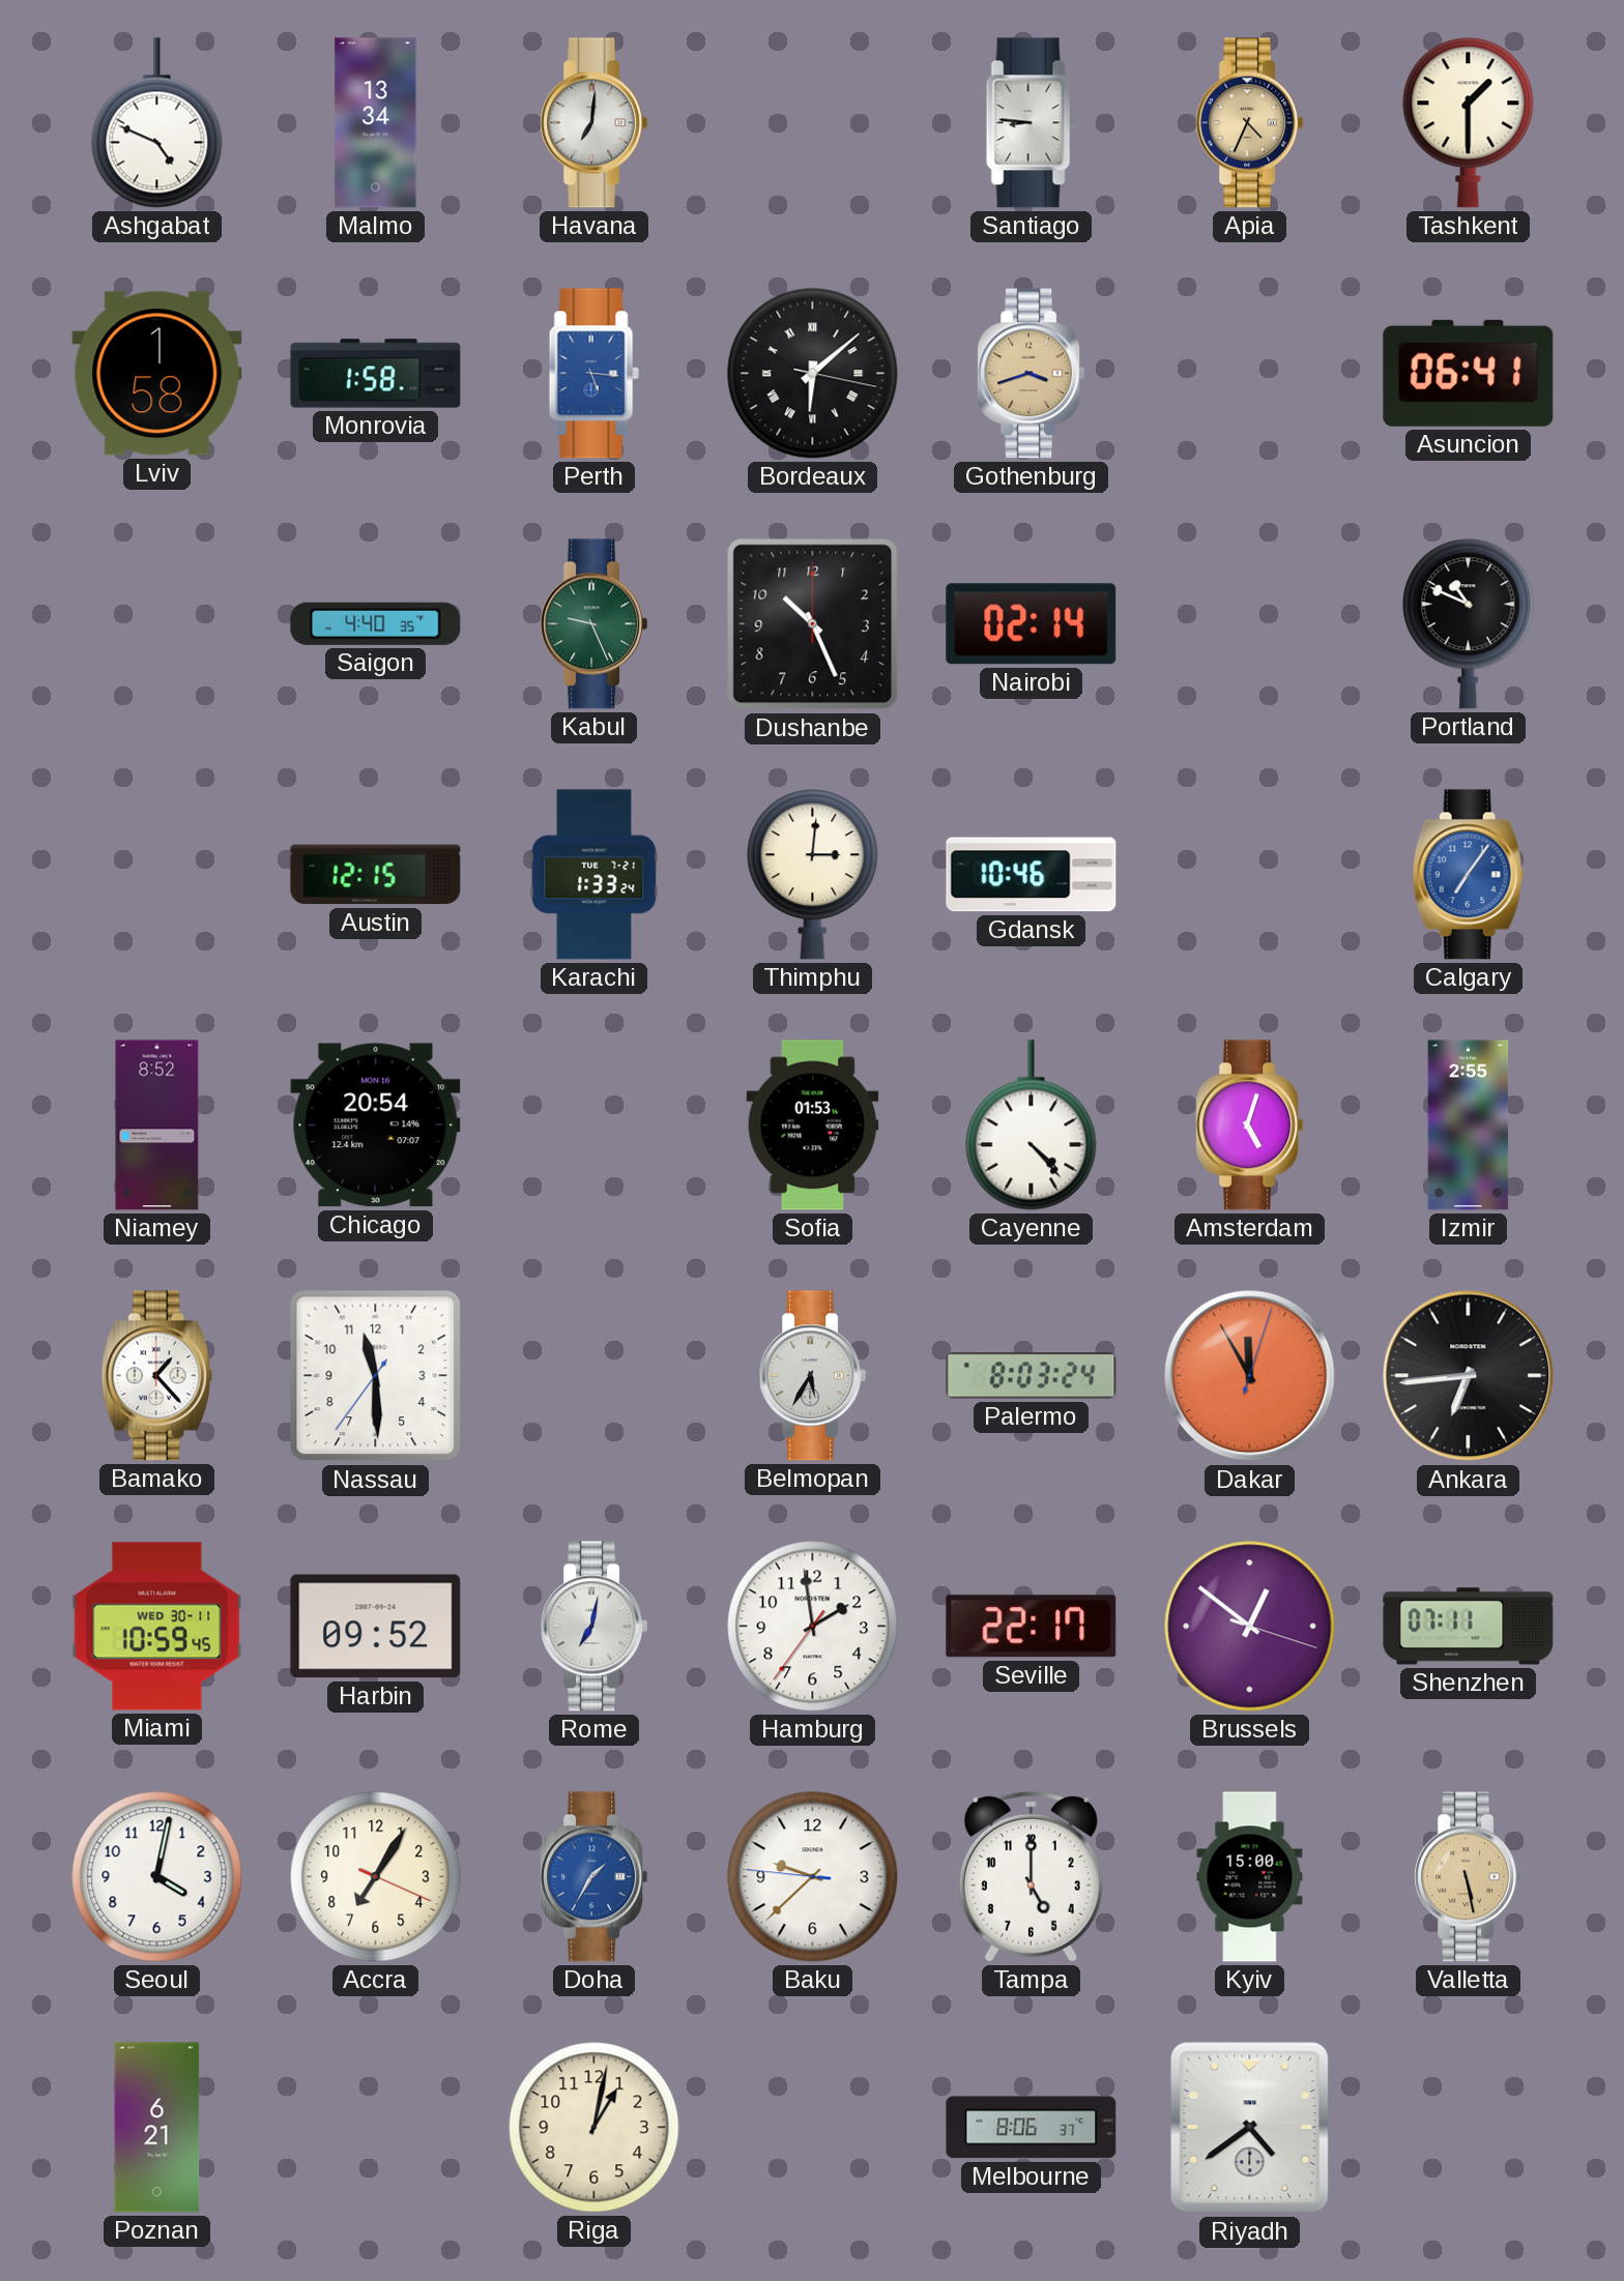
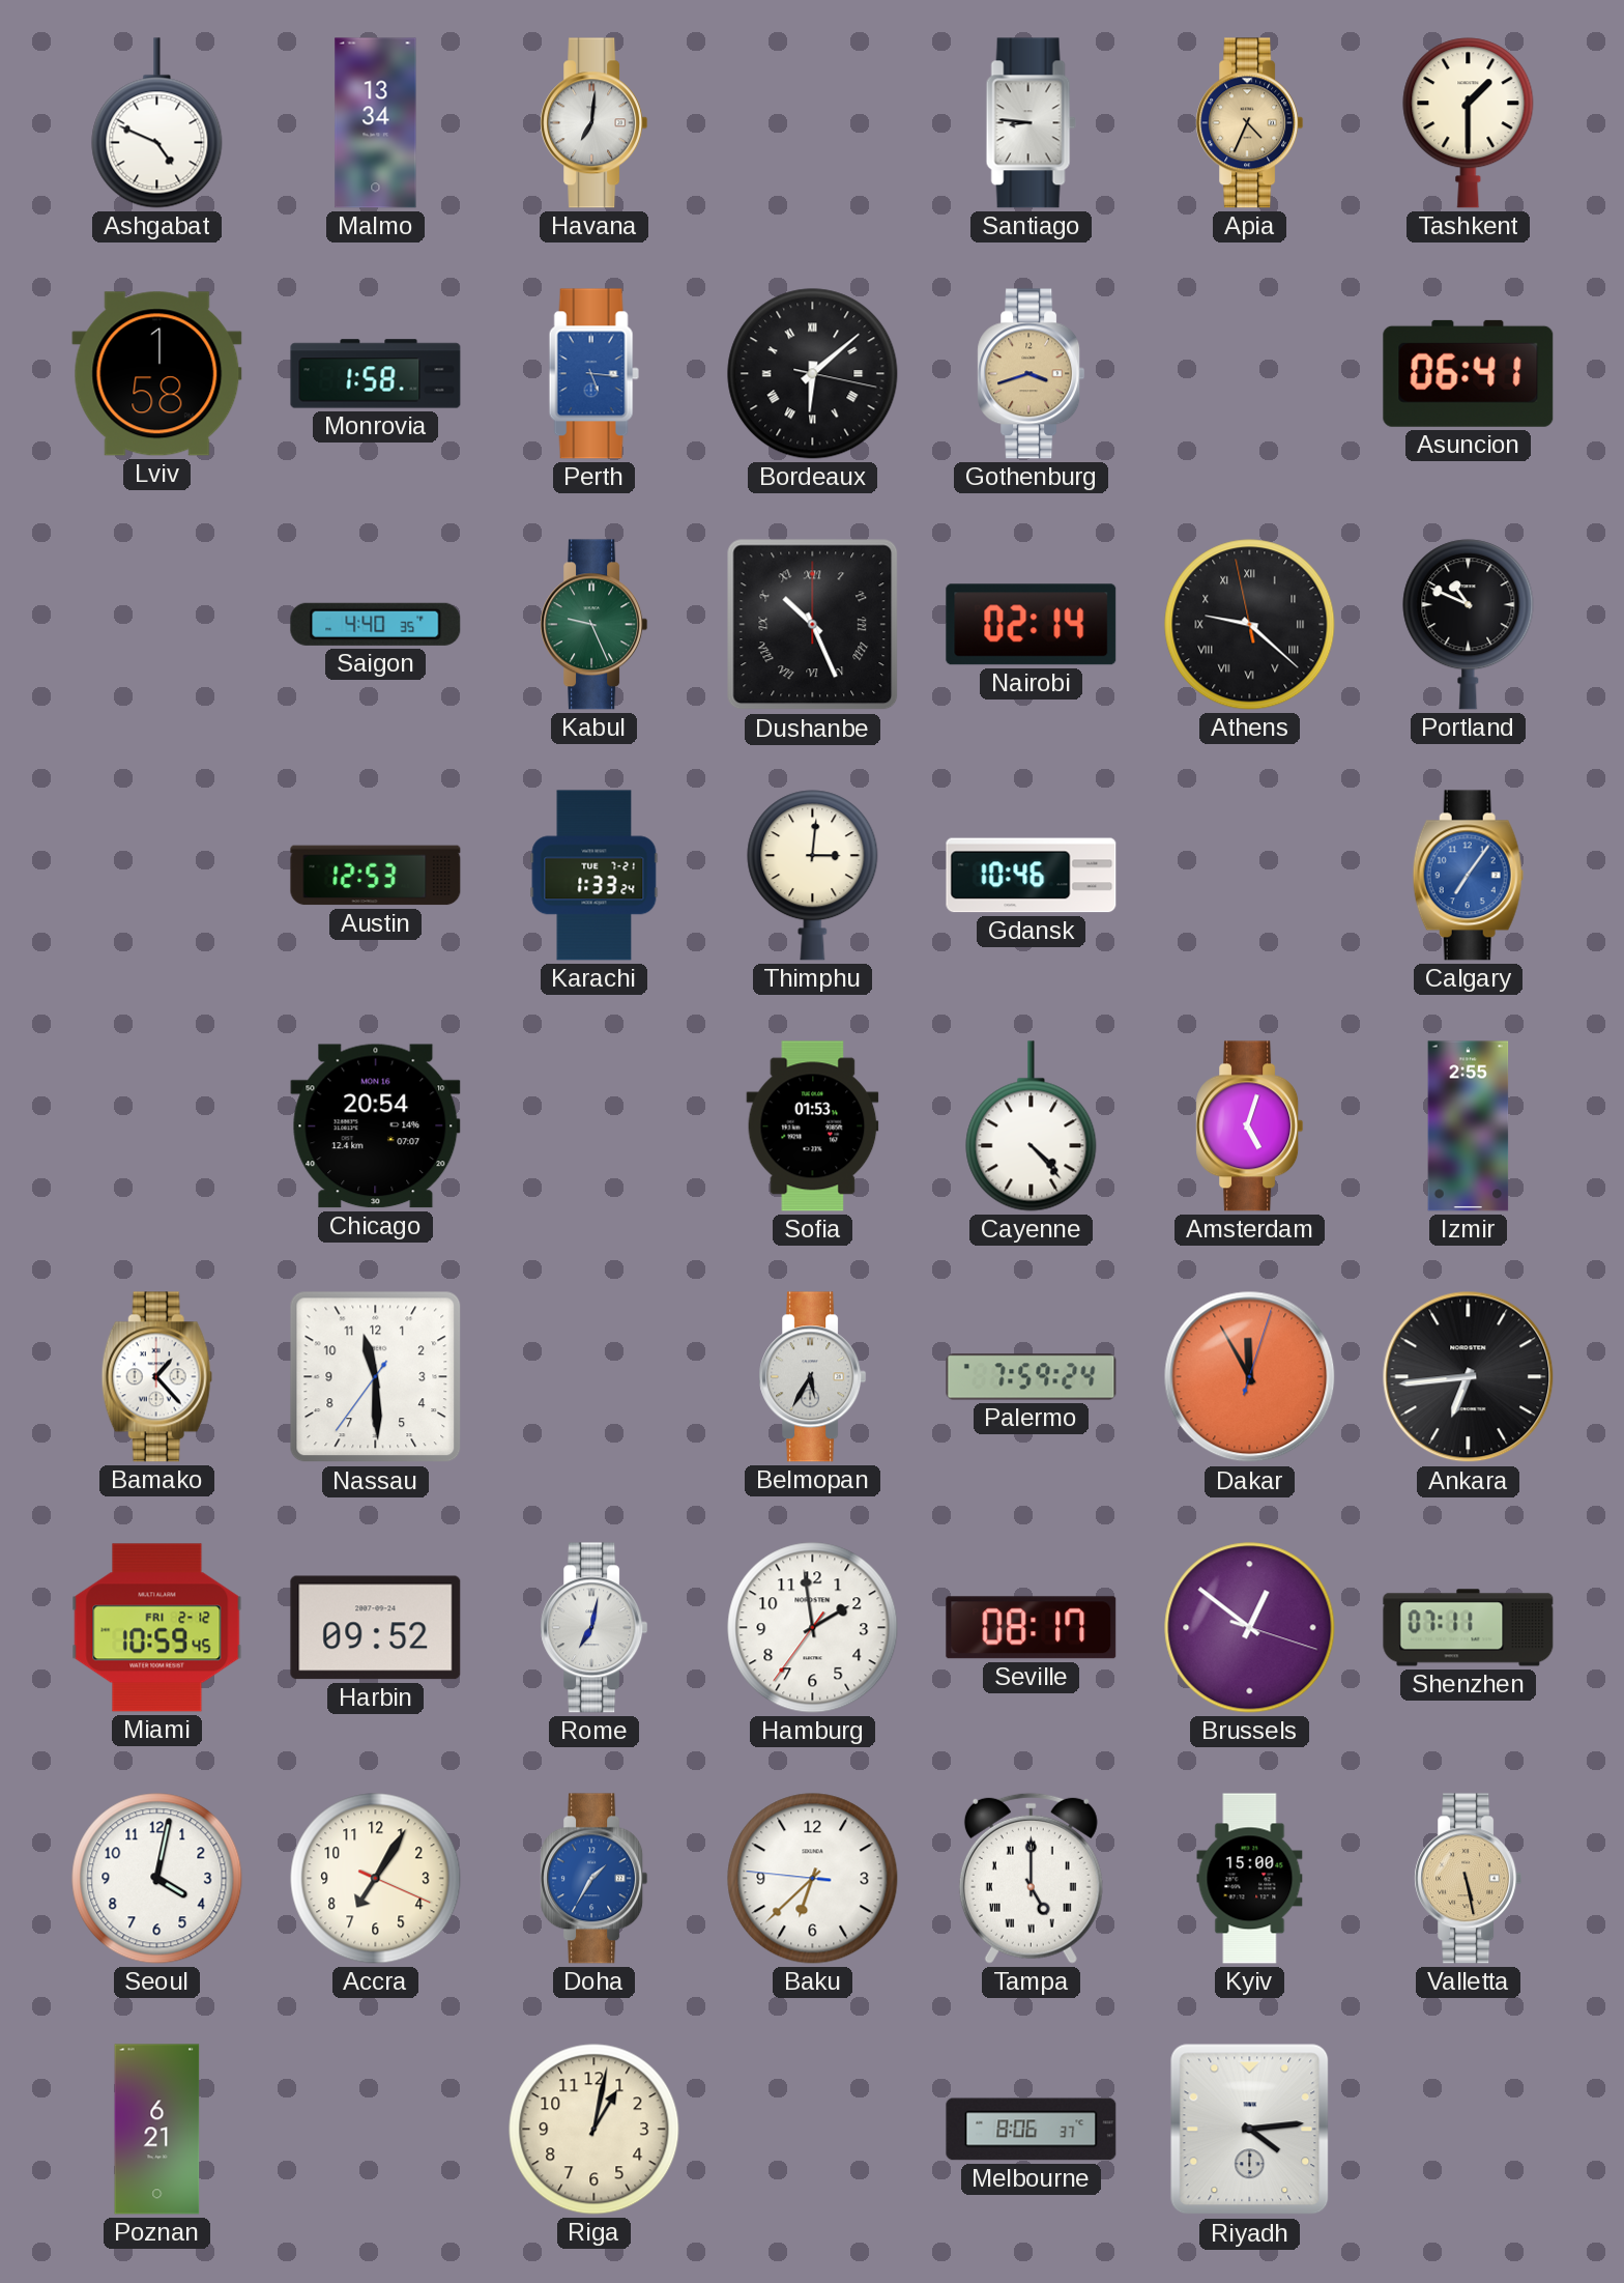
Dushanbe numerals: Arabic -> Roman
Athens: none -> 9:21
Austin: 12:15 -> 12:53
Niamey: 8:52 -> none
Palermo: 8:03 -> 7:59
Miami date: WED 30-11 -> FRI 2-12
Seville: 22:17 -> 08:17
Baku: 9:37 -> 6:37
Tampa numerals: Arabic -> Roman
Riyadh: 4:39 -> 4:14
